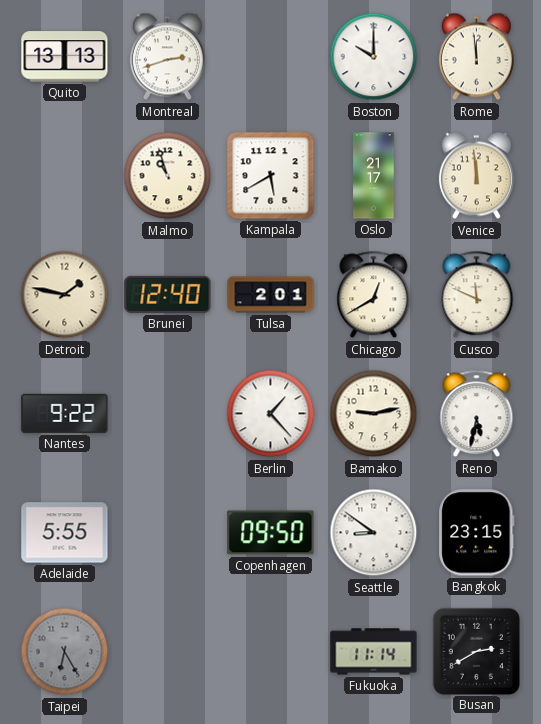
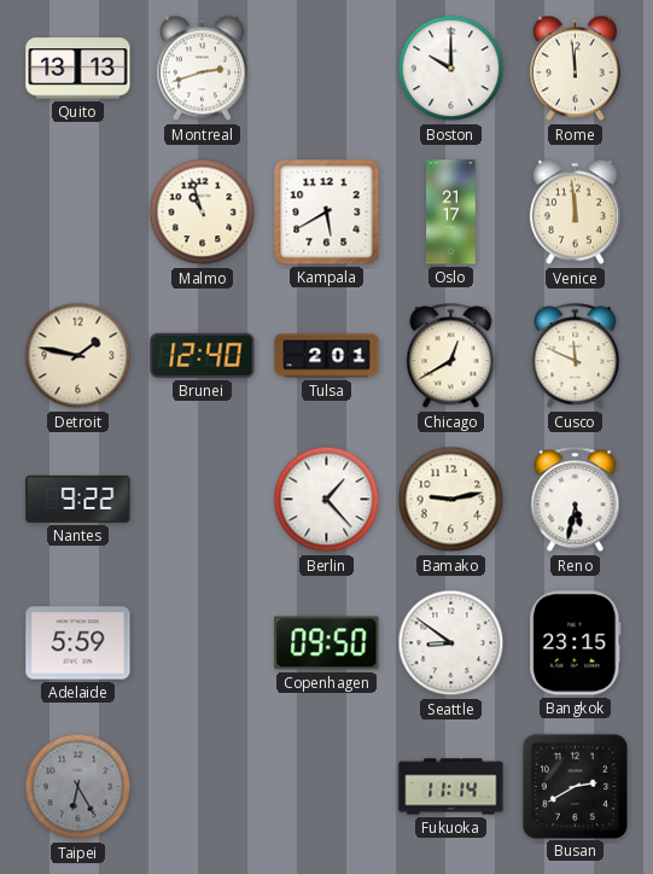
Adelaide: 5:55 -> 5:59
